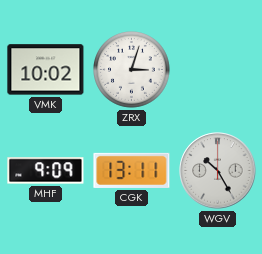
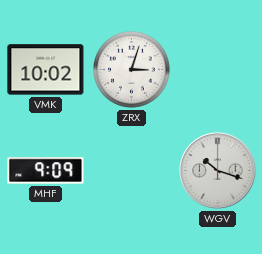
CGK: 13:11 -> none
WGV: 10:25 -> 10:18
